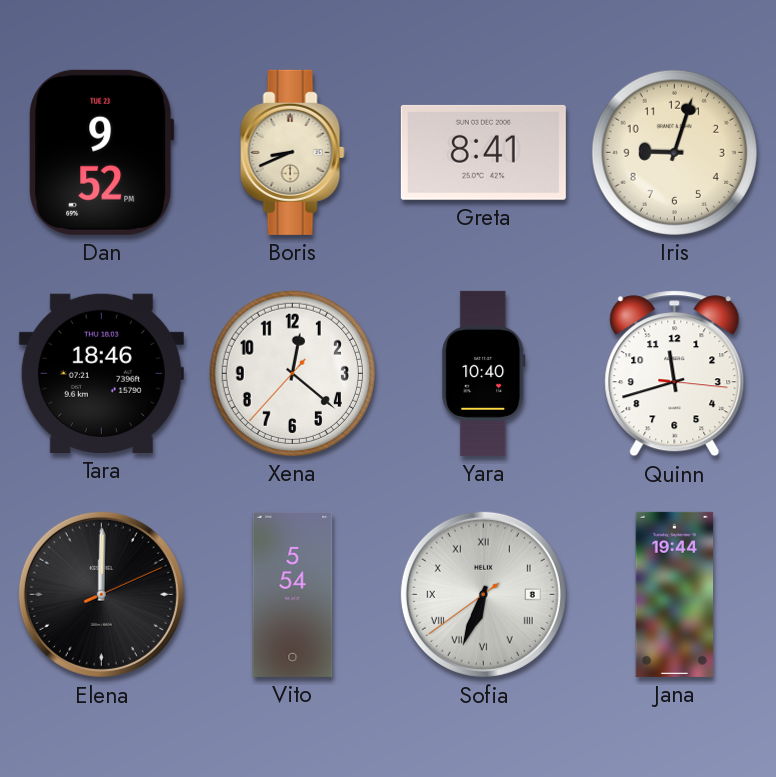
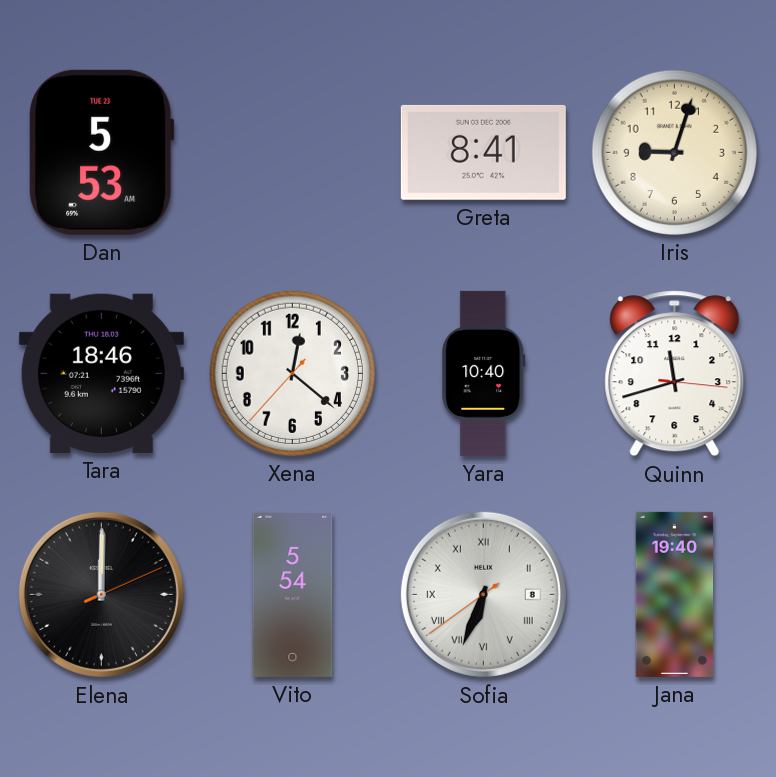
Dan: 9:52 -> 5:53
Boris: 8:41 -> none
Jana: 19:44 -> 19:40
